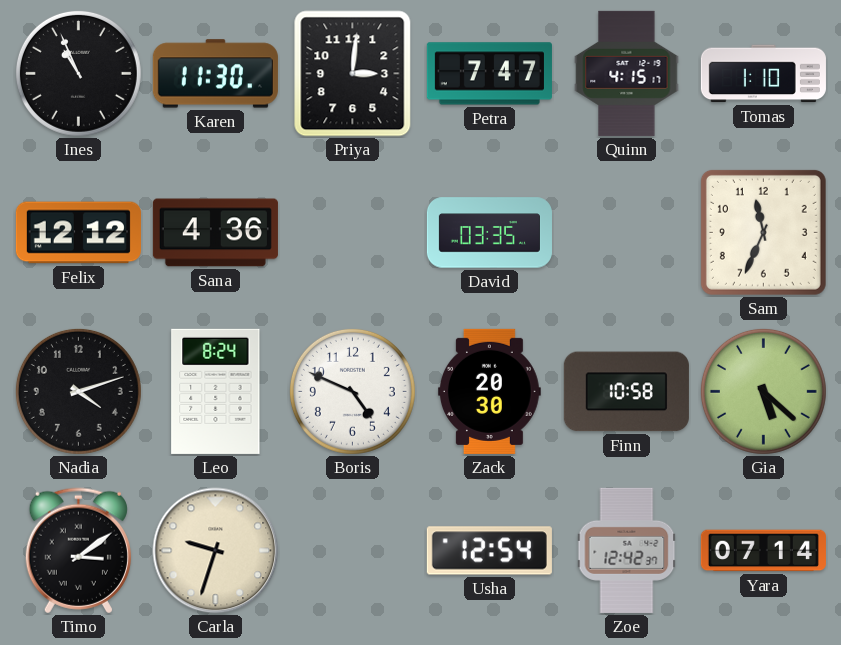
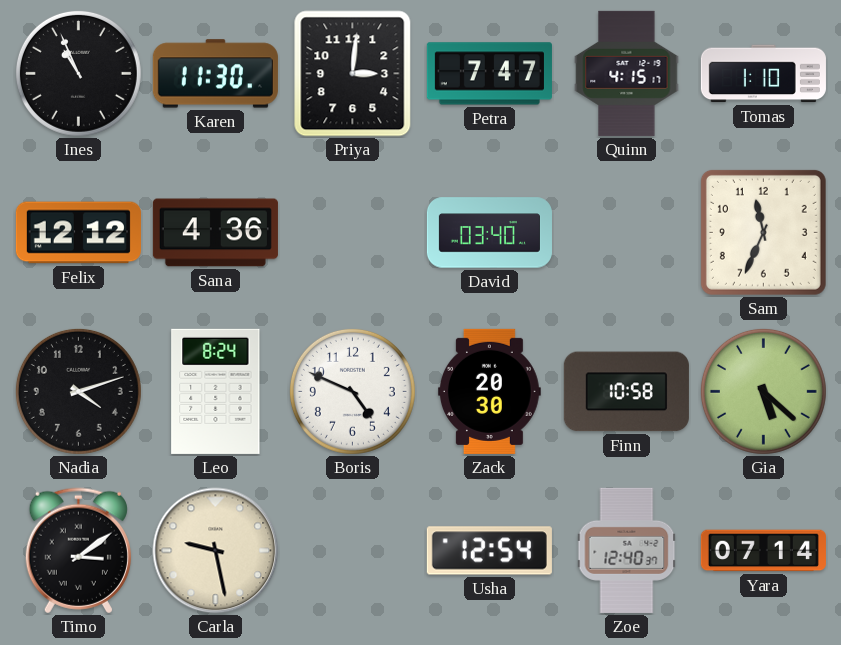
David: 03:35 -> 03:40
Carla: 9:33 -> 9:28
Zoe: 12:42 -> 12:40
